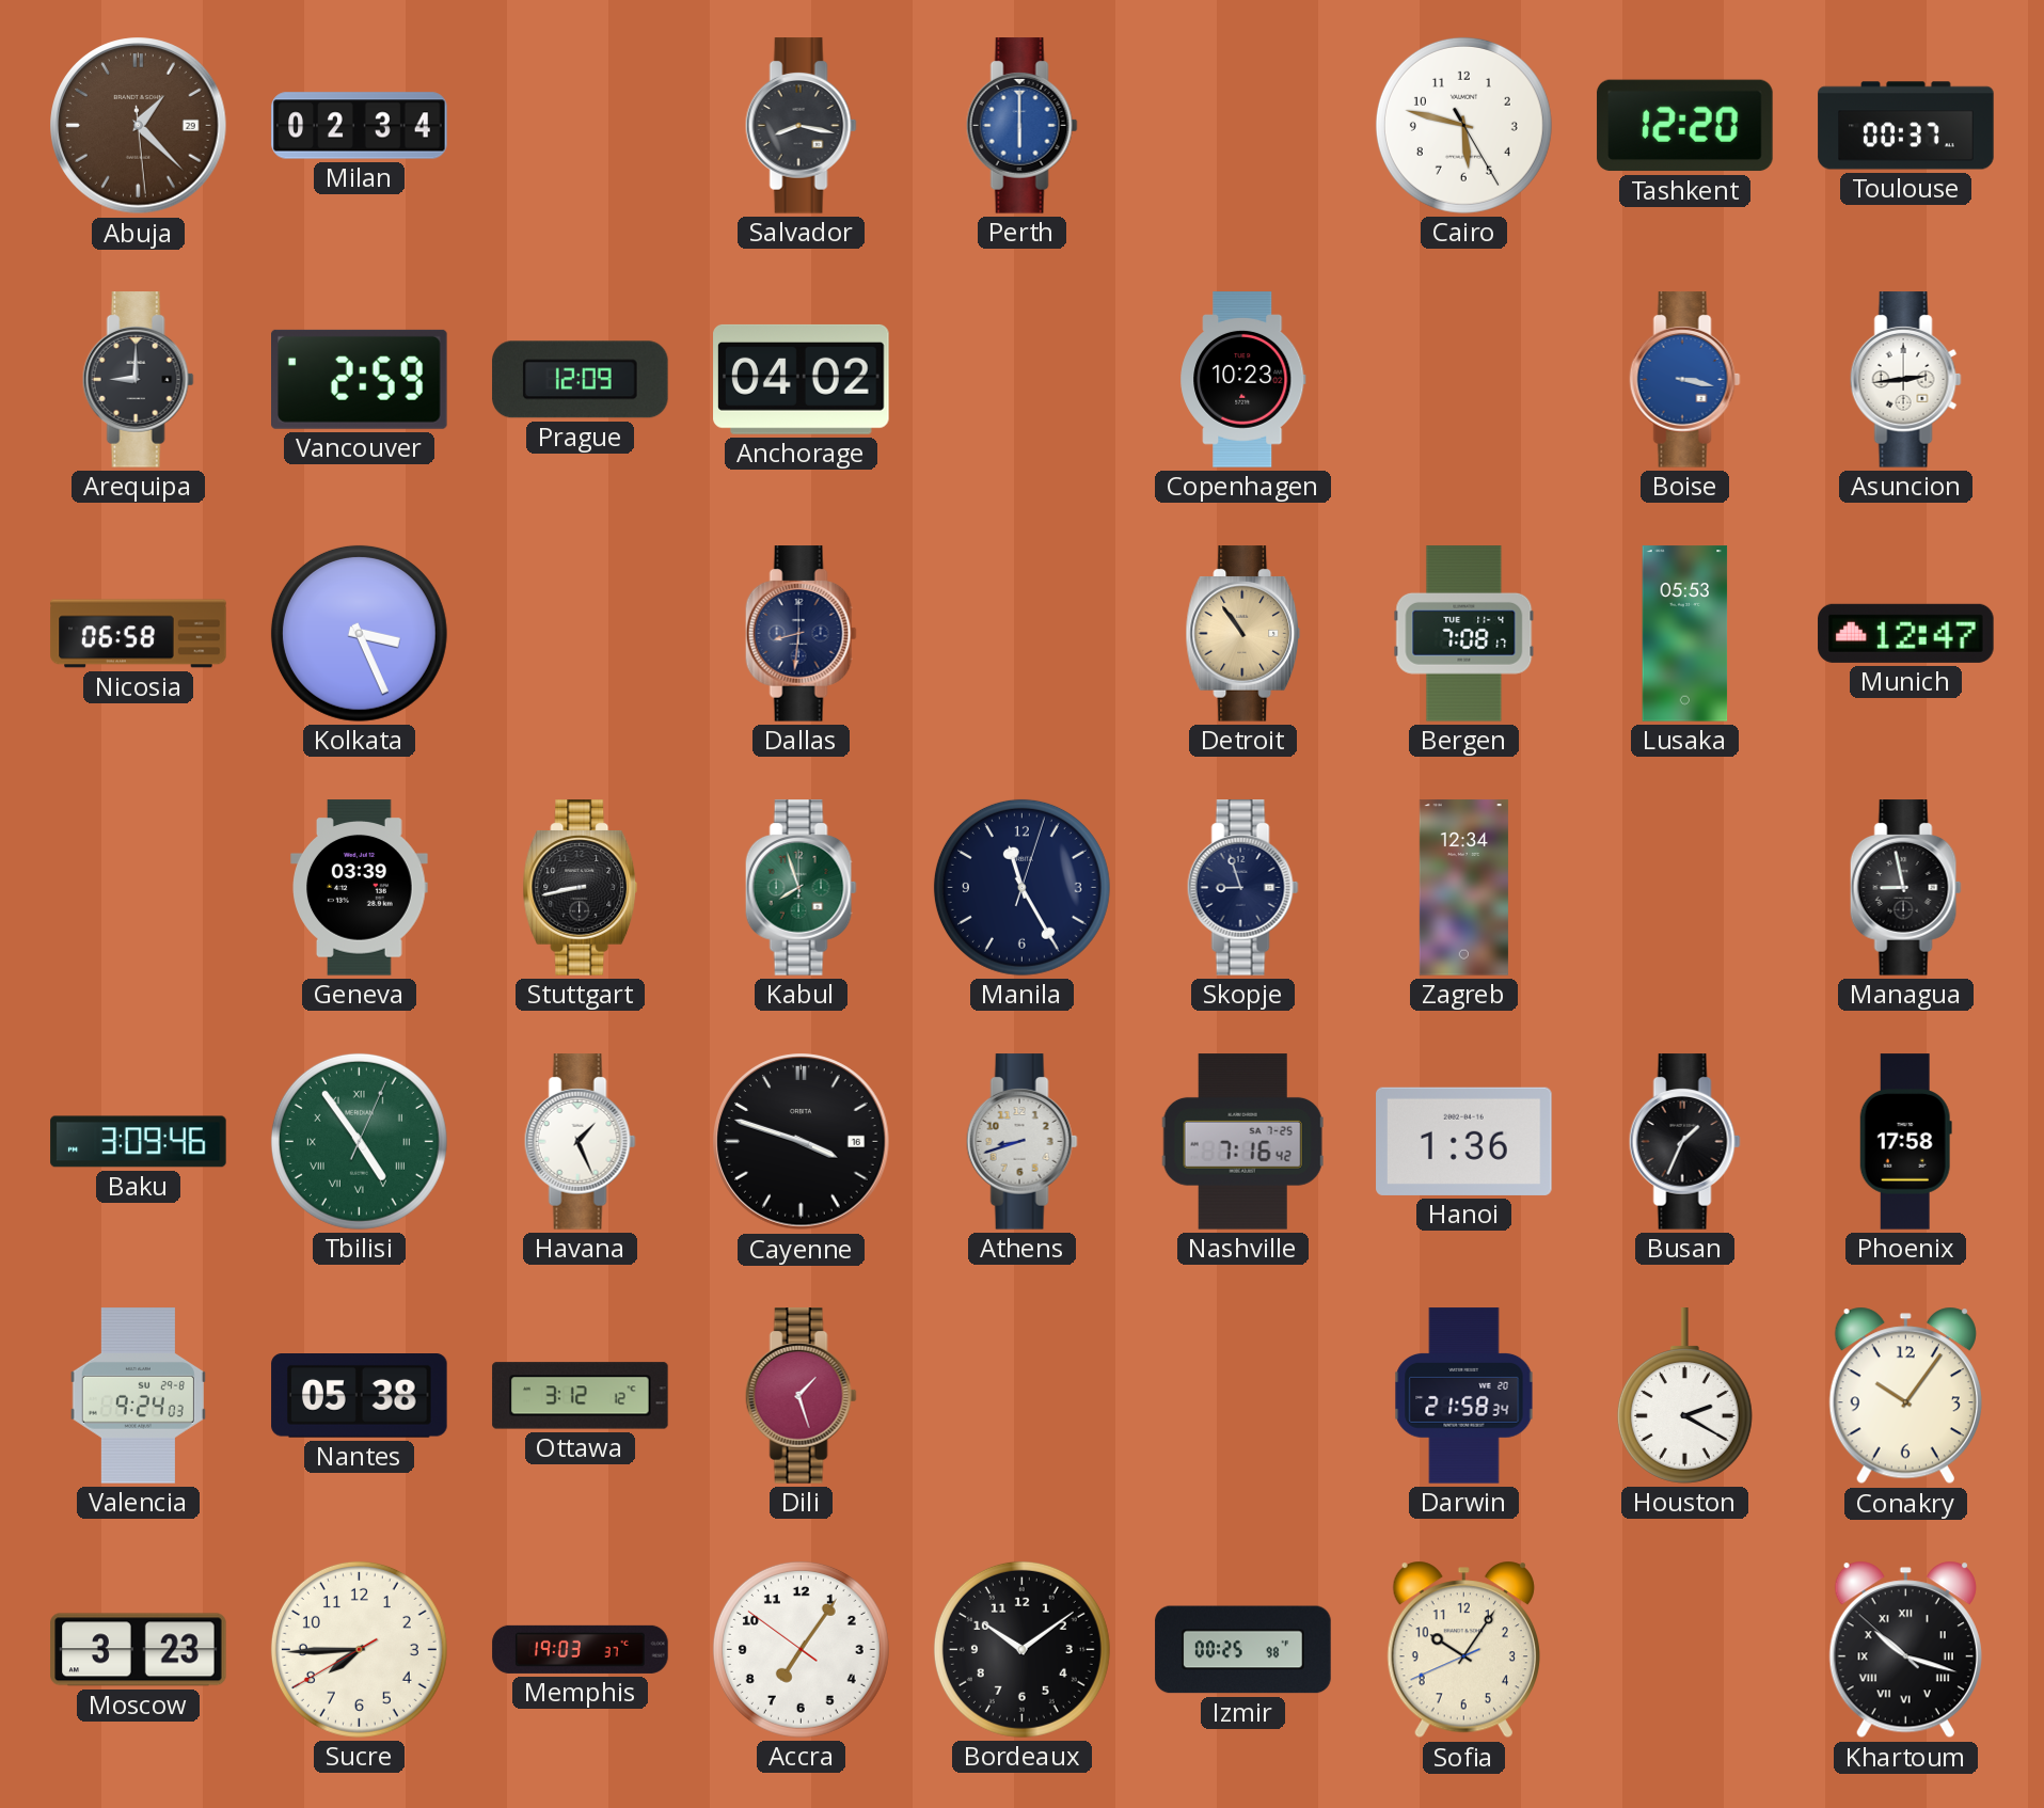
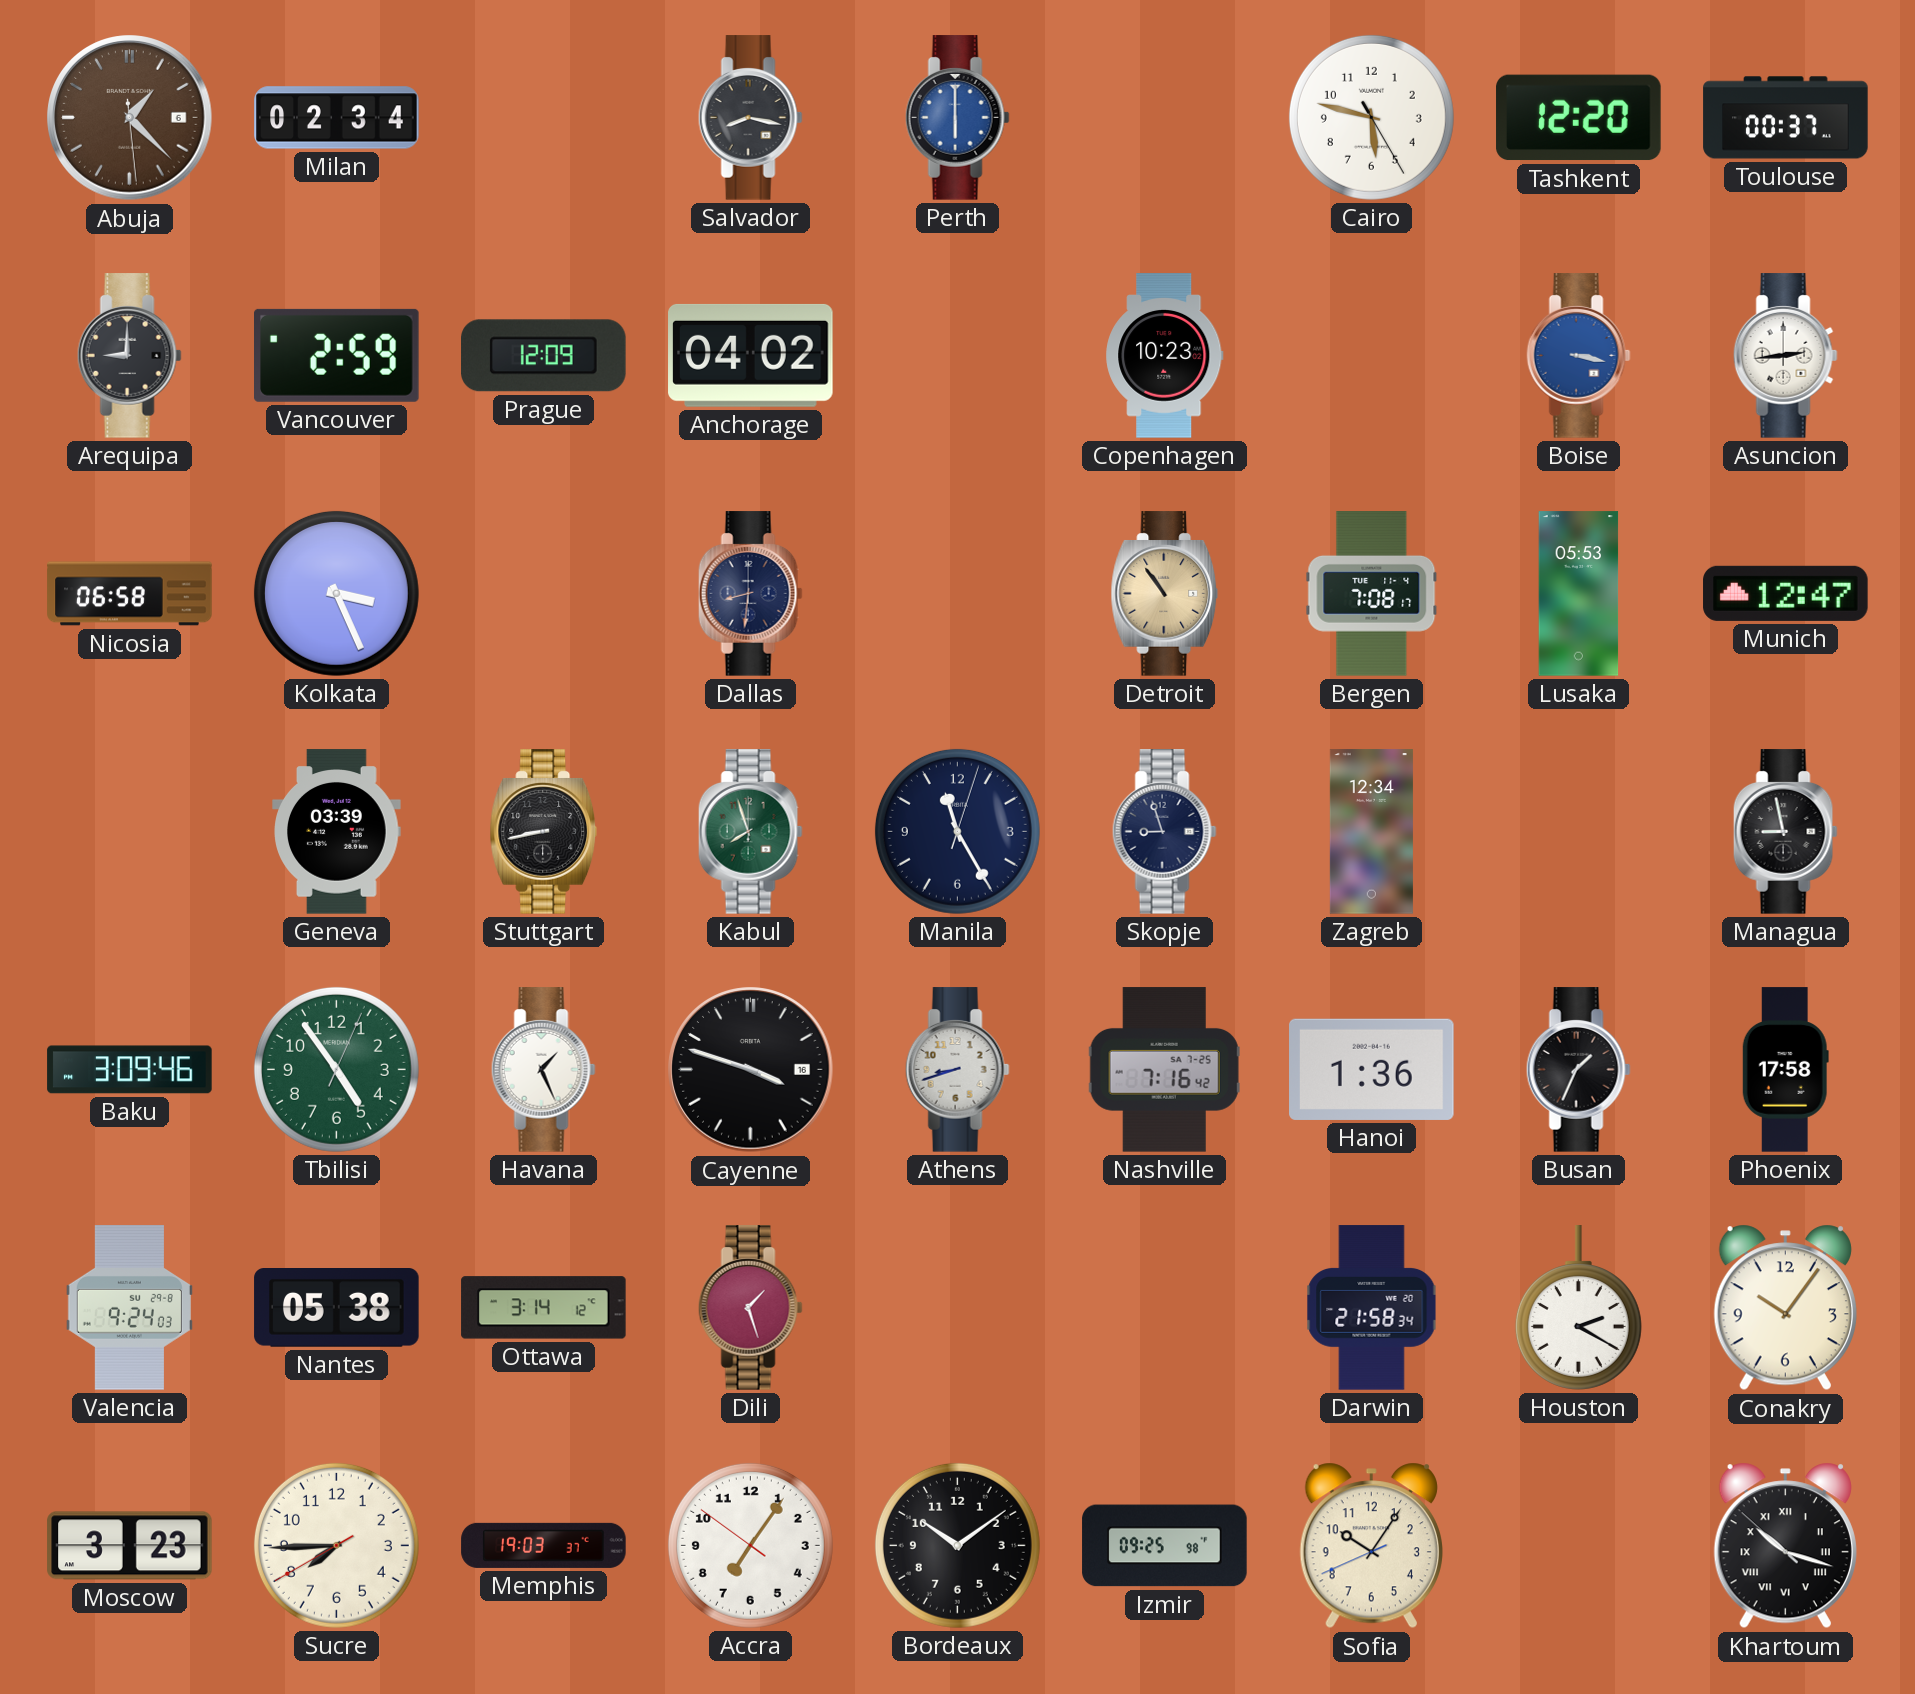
Abuja date: 29 -> 6
Tbilisi numerals: Roman -> Arabic
Ottawa: 3:12 -> 3:14
Izmir: 00:25 -> 09:25
